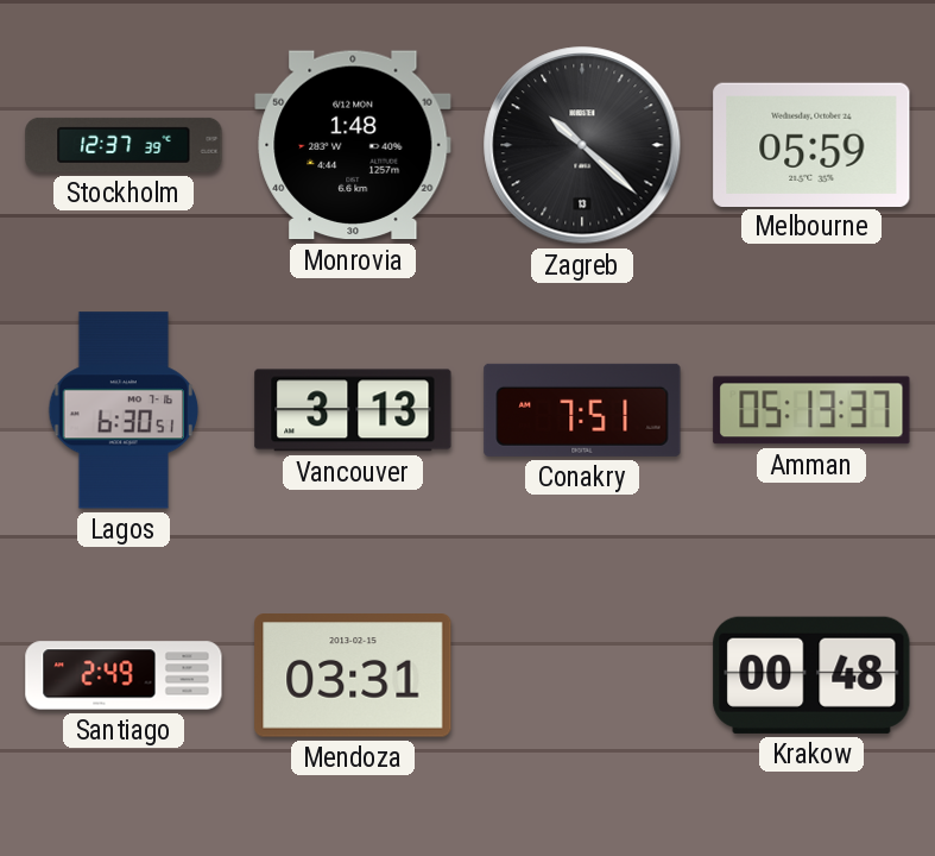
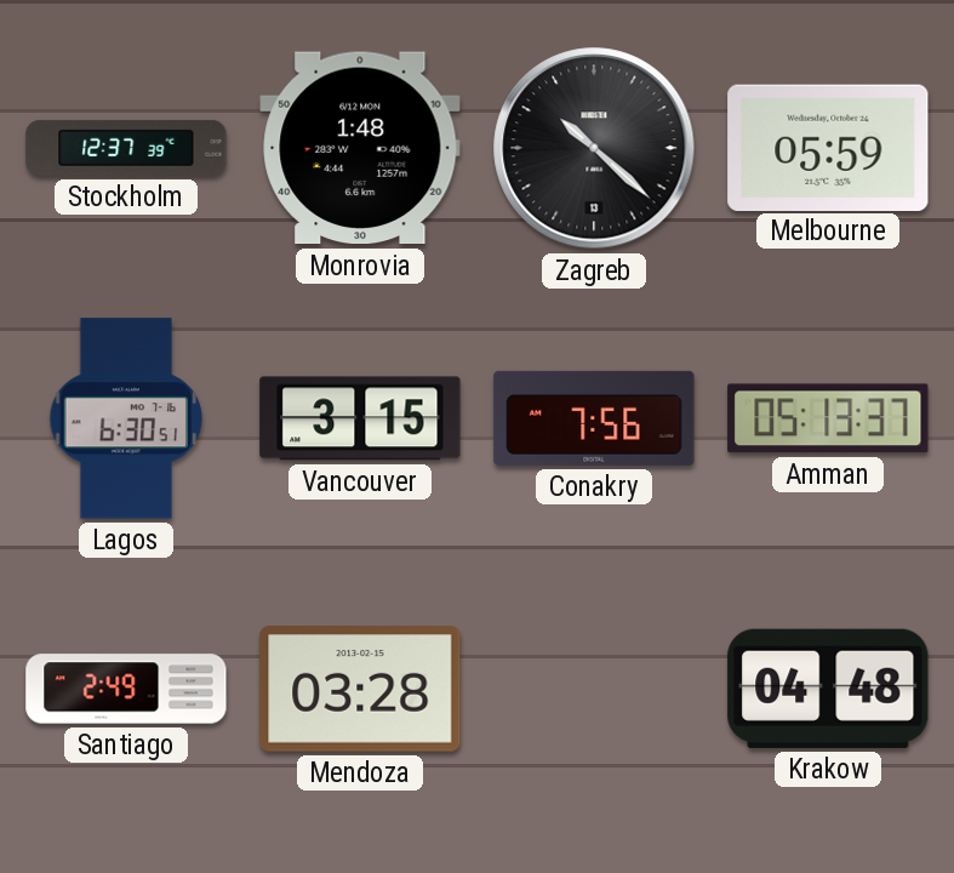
Vancouver: 3:13 -> 3:15
Conakry: 7:51 -> 7:56
Mendoza: 03:31 -> 03:28
Krakow: 00:48 -> 04:48
